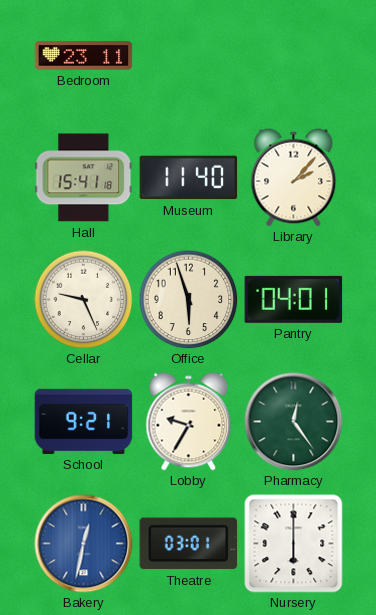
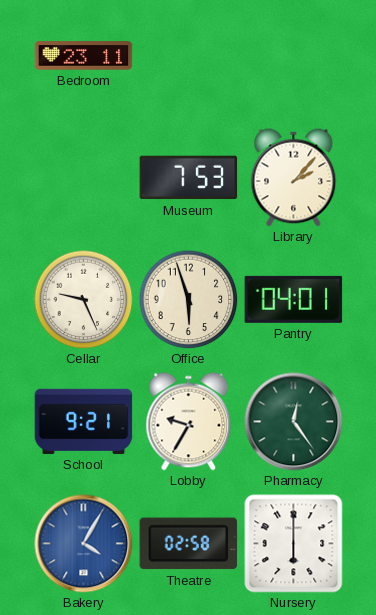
Hall: 15:41 -> none
Museum: 11:40 -> 7:53
Bakery: 12:32 -> 4:05
Theatre: 03:01 -> 02:58
